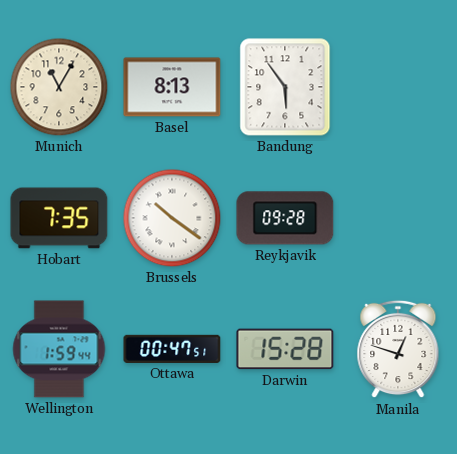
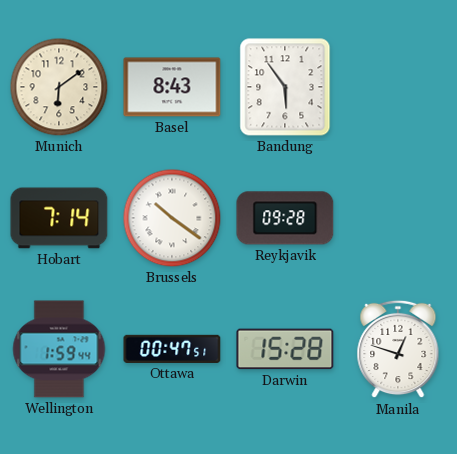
Munich: 11:05 -> 6:09
Basel: 8:13 -> 8:43
Hobart: 7:35 -> 7:14
